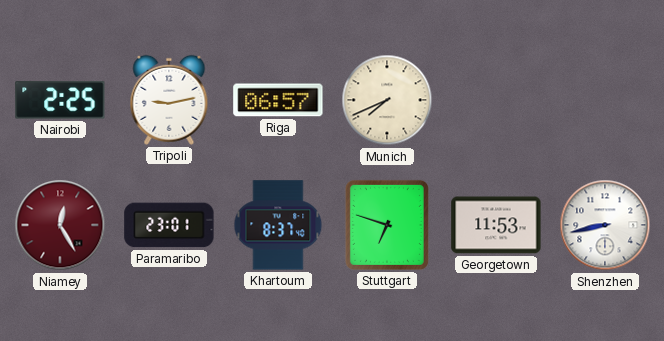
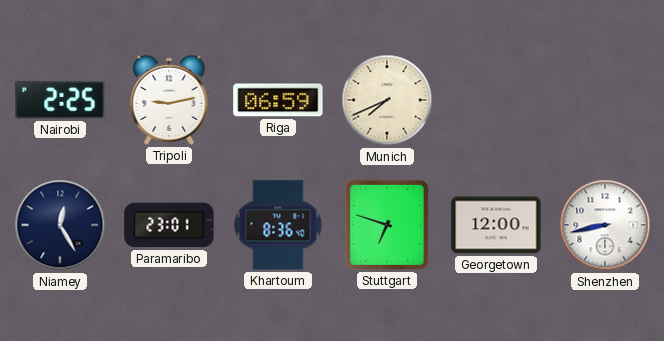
Riga: 06:57 -> 06:59
Niamey dial: burgundy -> navy
Khartoum: 8:37 -> 8:36
Georgetown: 11:53 -> 12:00
